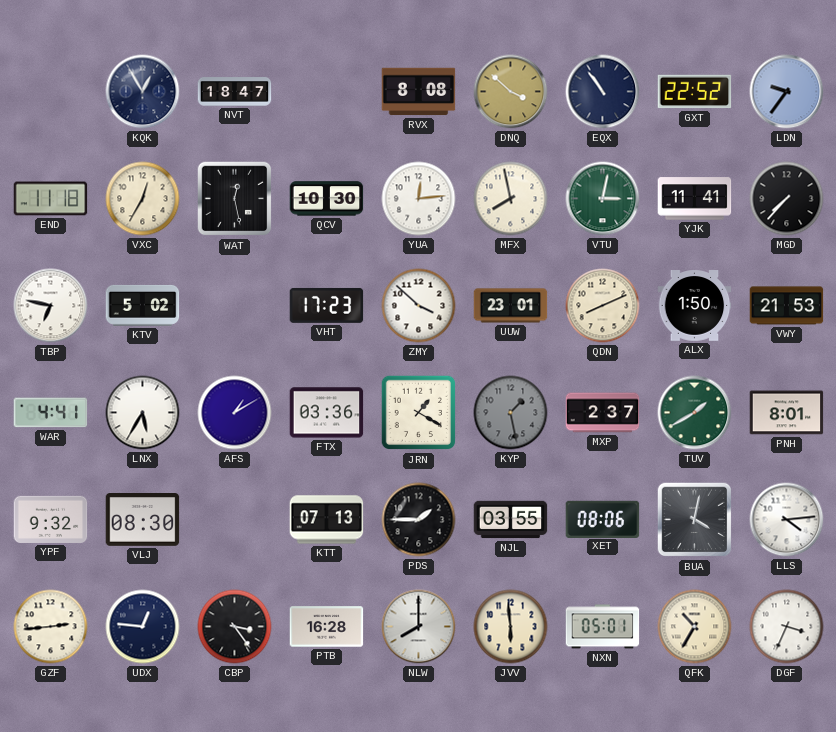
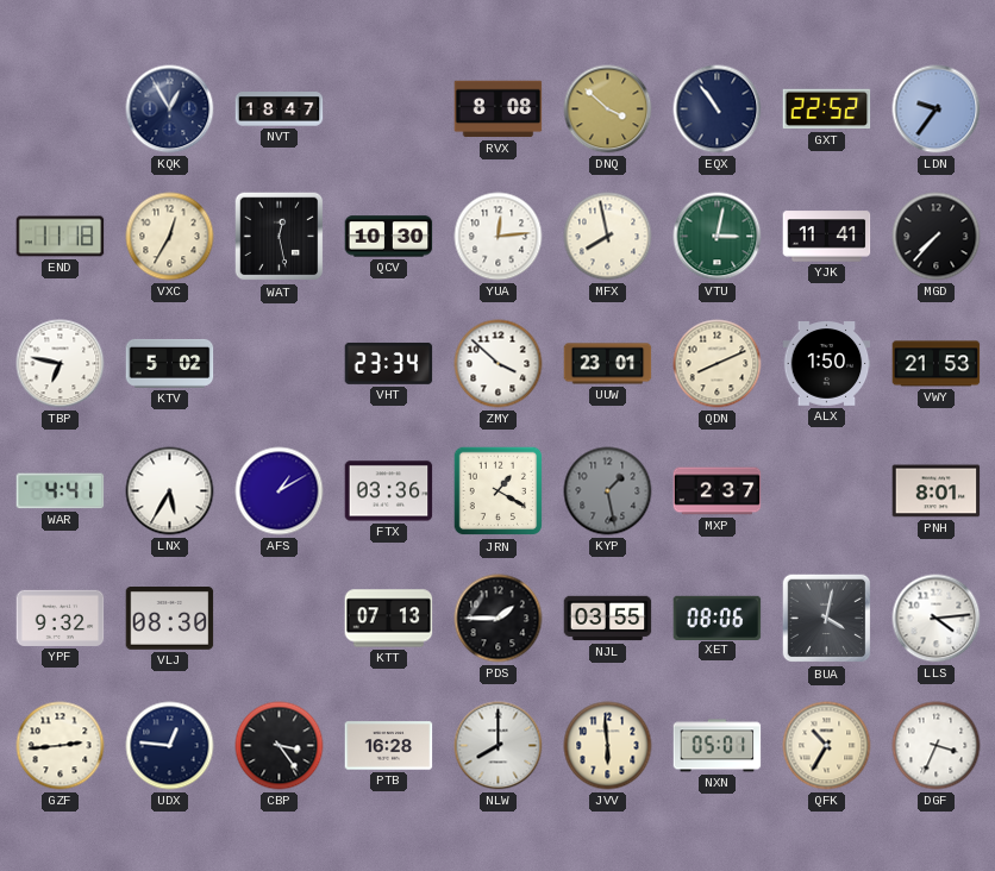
VHT: 17:23 -> 23:34
TUV: 1:40 -> none
